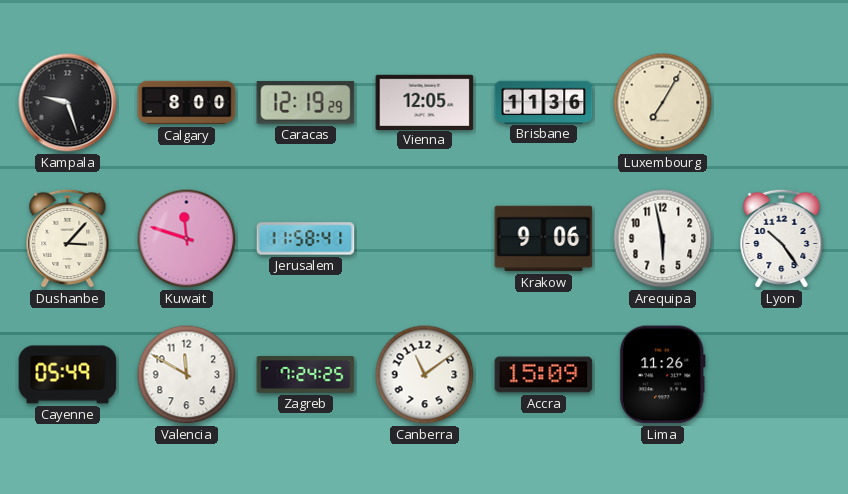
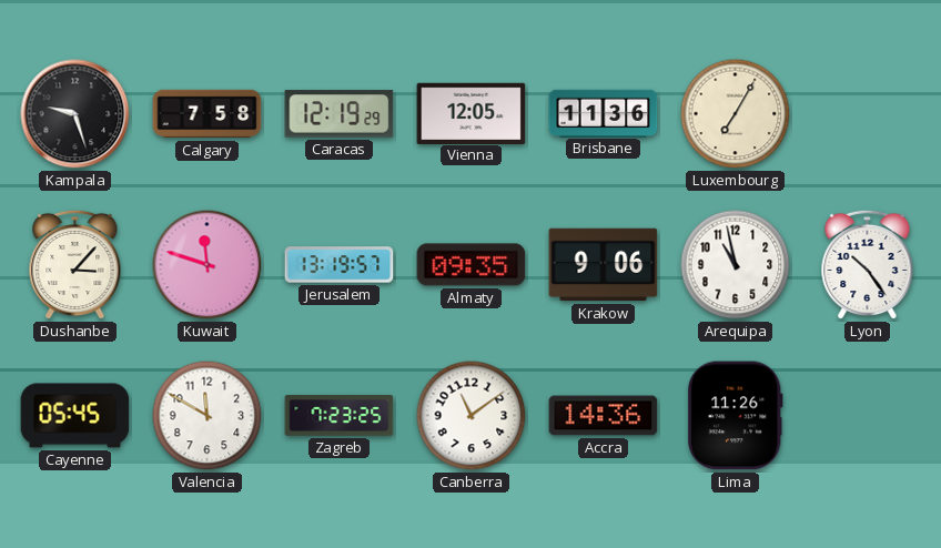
Calgary: 8:00 -> 7:58
Jerusalem: 11:58 -> 13:19
Almaty: none -> 09:35
Arequipa: 5:58 -> 10:58
Cayenne: 05:49 -> 05:45
Zagreb: 7:24 -> 7:23
Accra: 15:09 -> 14:36
